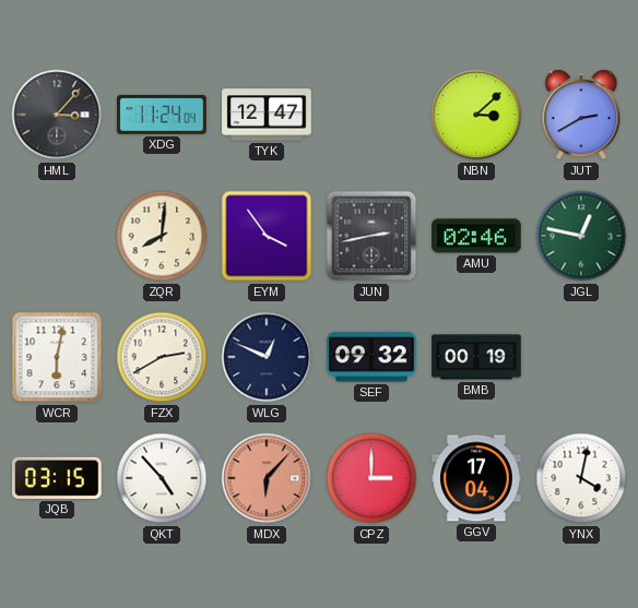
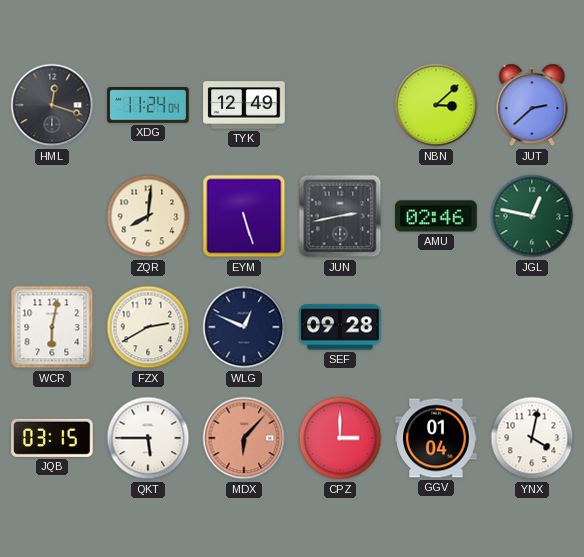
HML: 3:07 -> 12:18
TYK: 12:47 -> 12:49
JUT: 2:40 -> 2:38
EYM: 3:54 -> 5:27
SEF: 09:32 -> 09:28
BMB: 00:19 -> none
QKT: 4:53 -> 5:45
GGV: 17:04 -> 01:04
